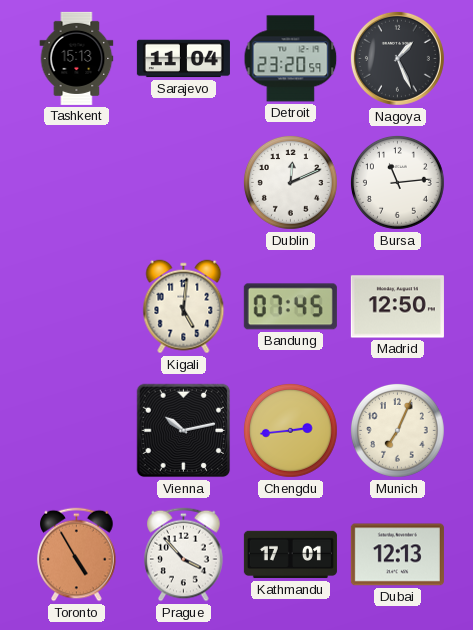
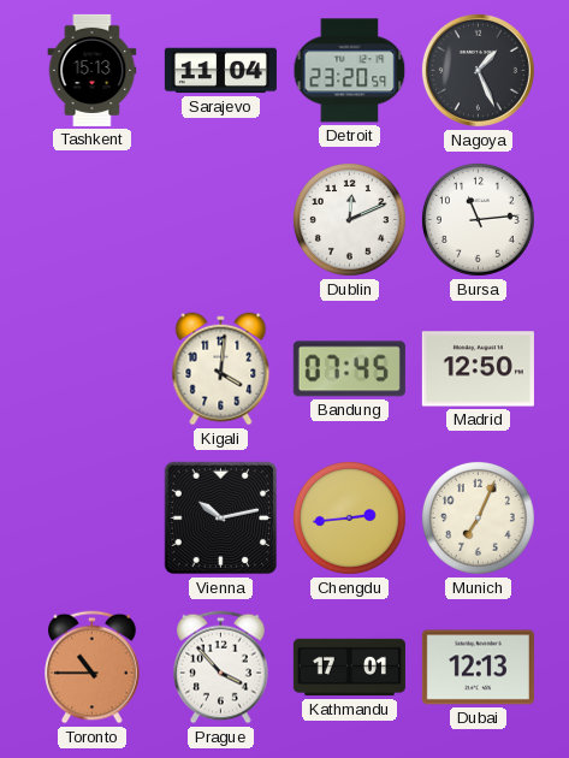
Kigali: 5:01 -> 4:01
Toronto: 4:55 -> 10:45
